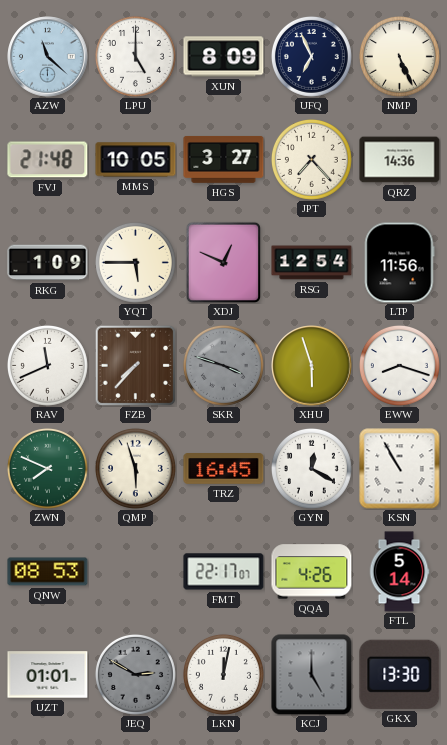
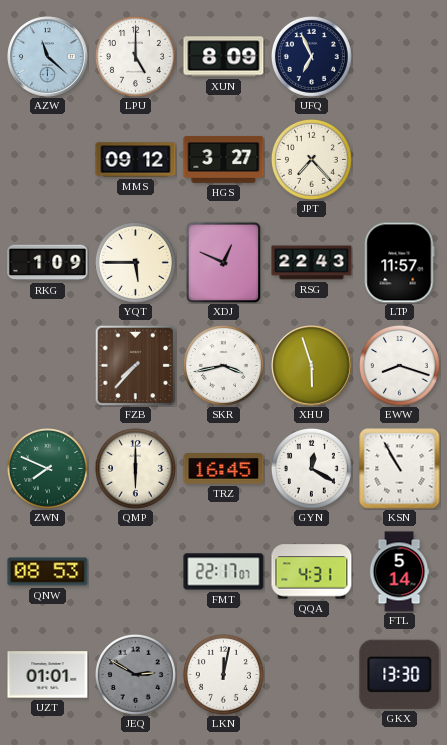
NMP: 5:26 -> none
FVJ: 21:48 -> none
MMS: 10:05 -> 09:12
QRZ: 14:36 -> none
RSG: 12:54 -> 22:43
LTP: 11:56 -> 11:57
RAV: 11:41 -> none
SKR: 3:48 -> 3:43
SKR dial: grey -> white
QMP: 5:57 -> 6:00
QQA: 4:26 -> 4:31
KCJ: 5:00 -> none
